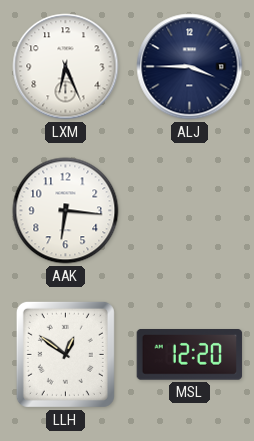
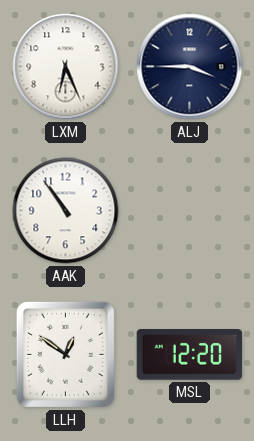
AAK: 6:16 -> 10:54
